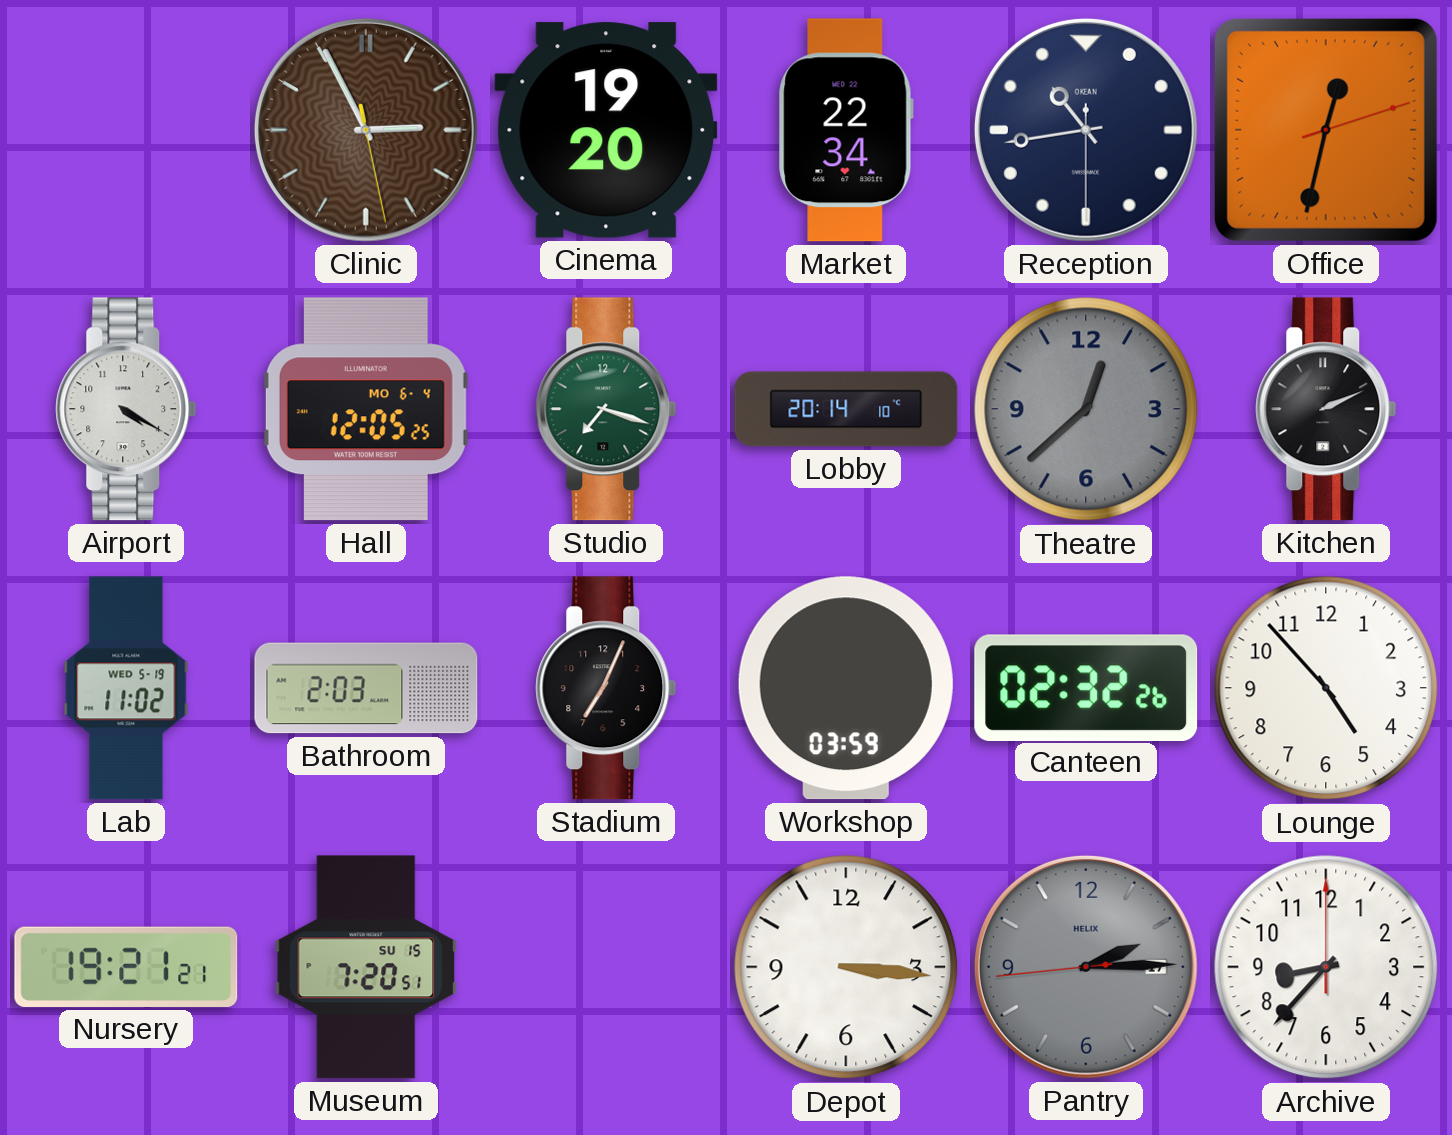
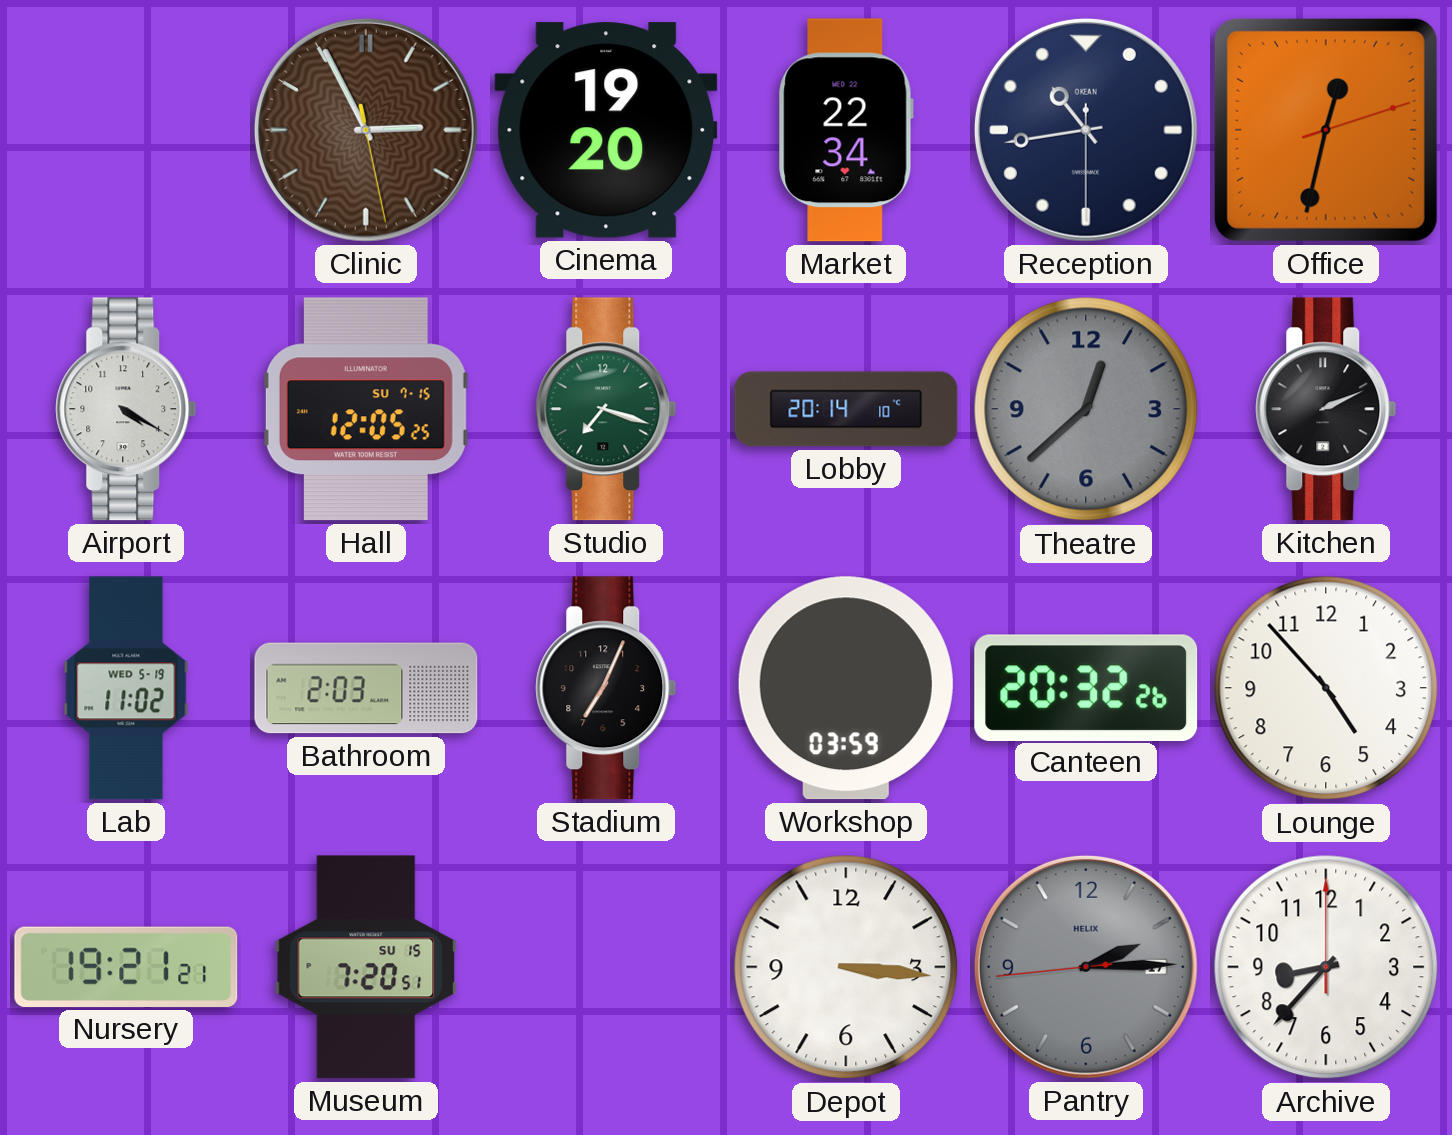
Hall date: MO 6-4 -> SU 7-15
Canteen: 02:32 -> 20:32
